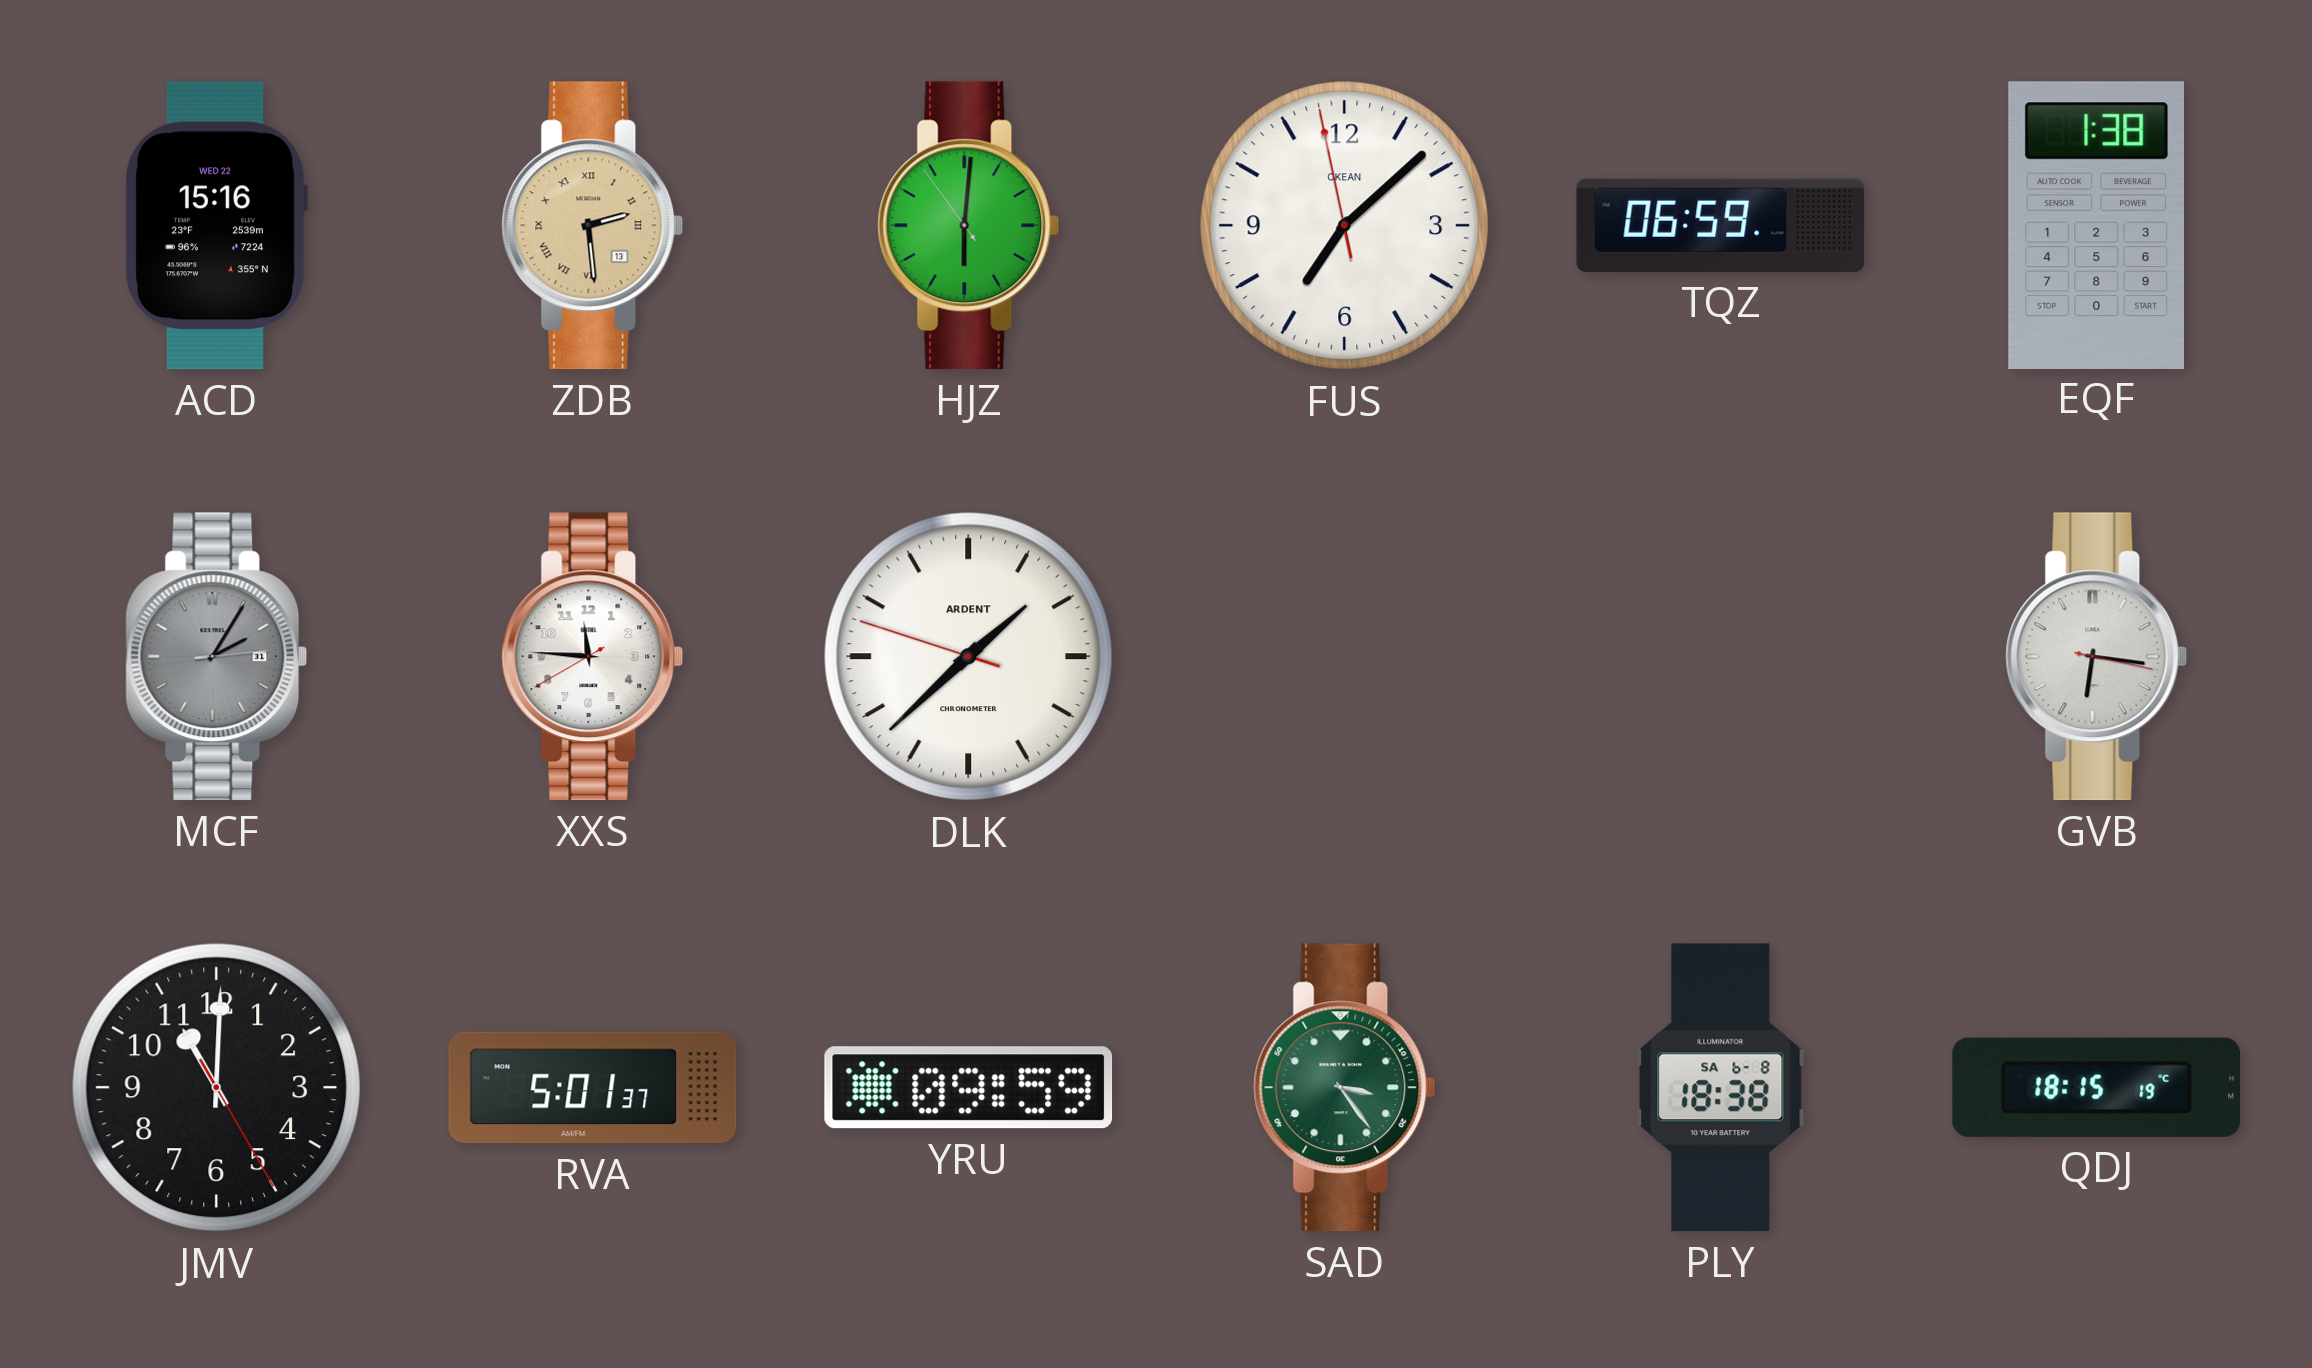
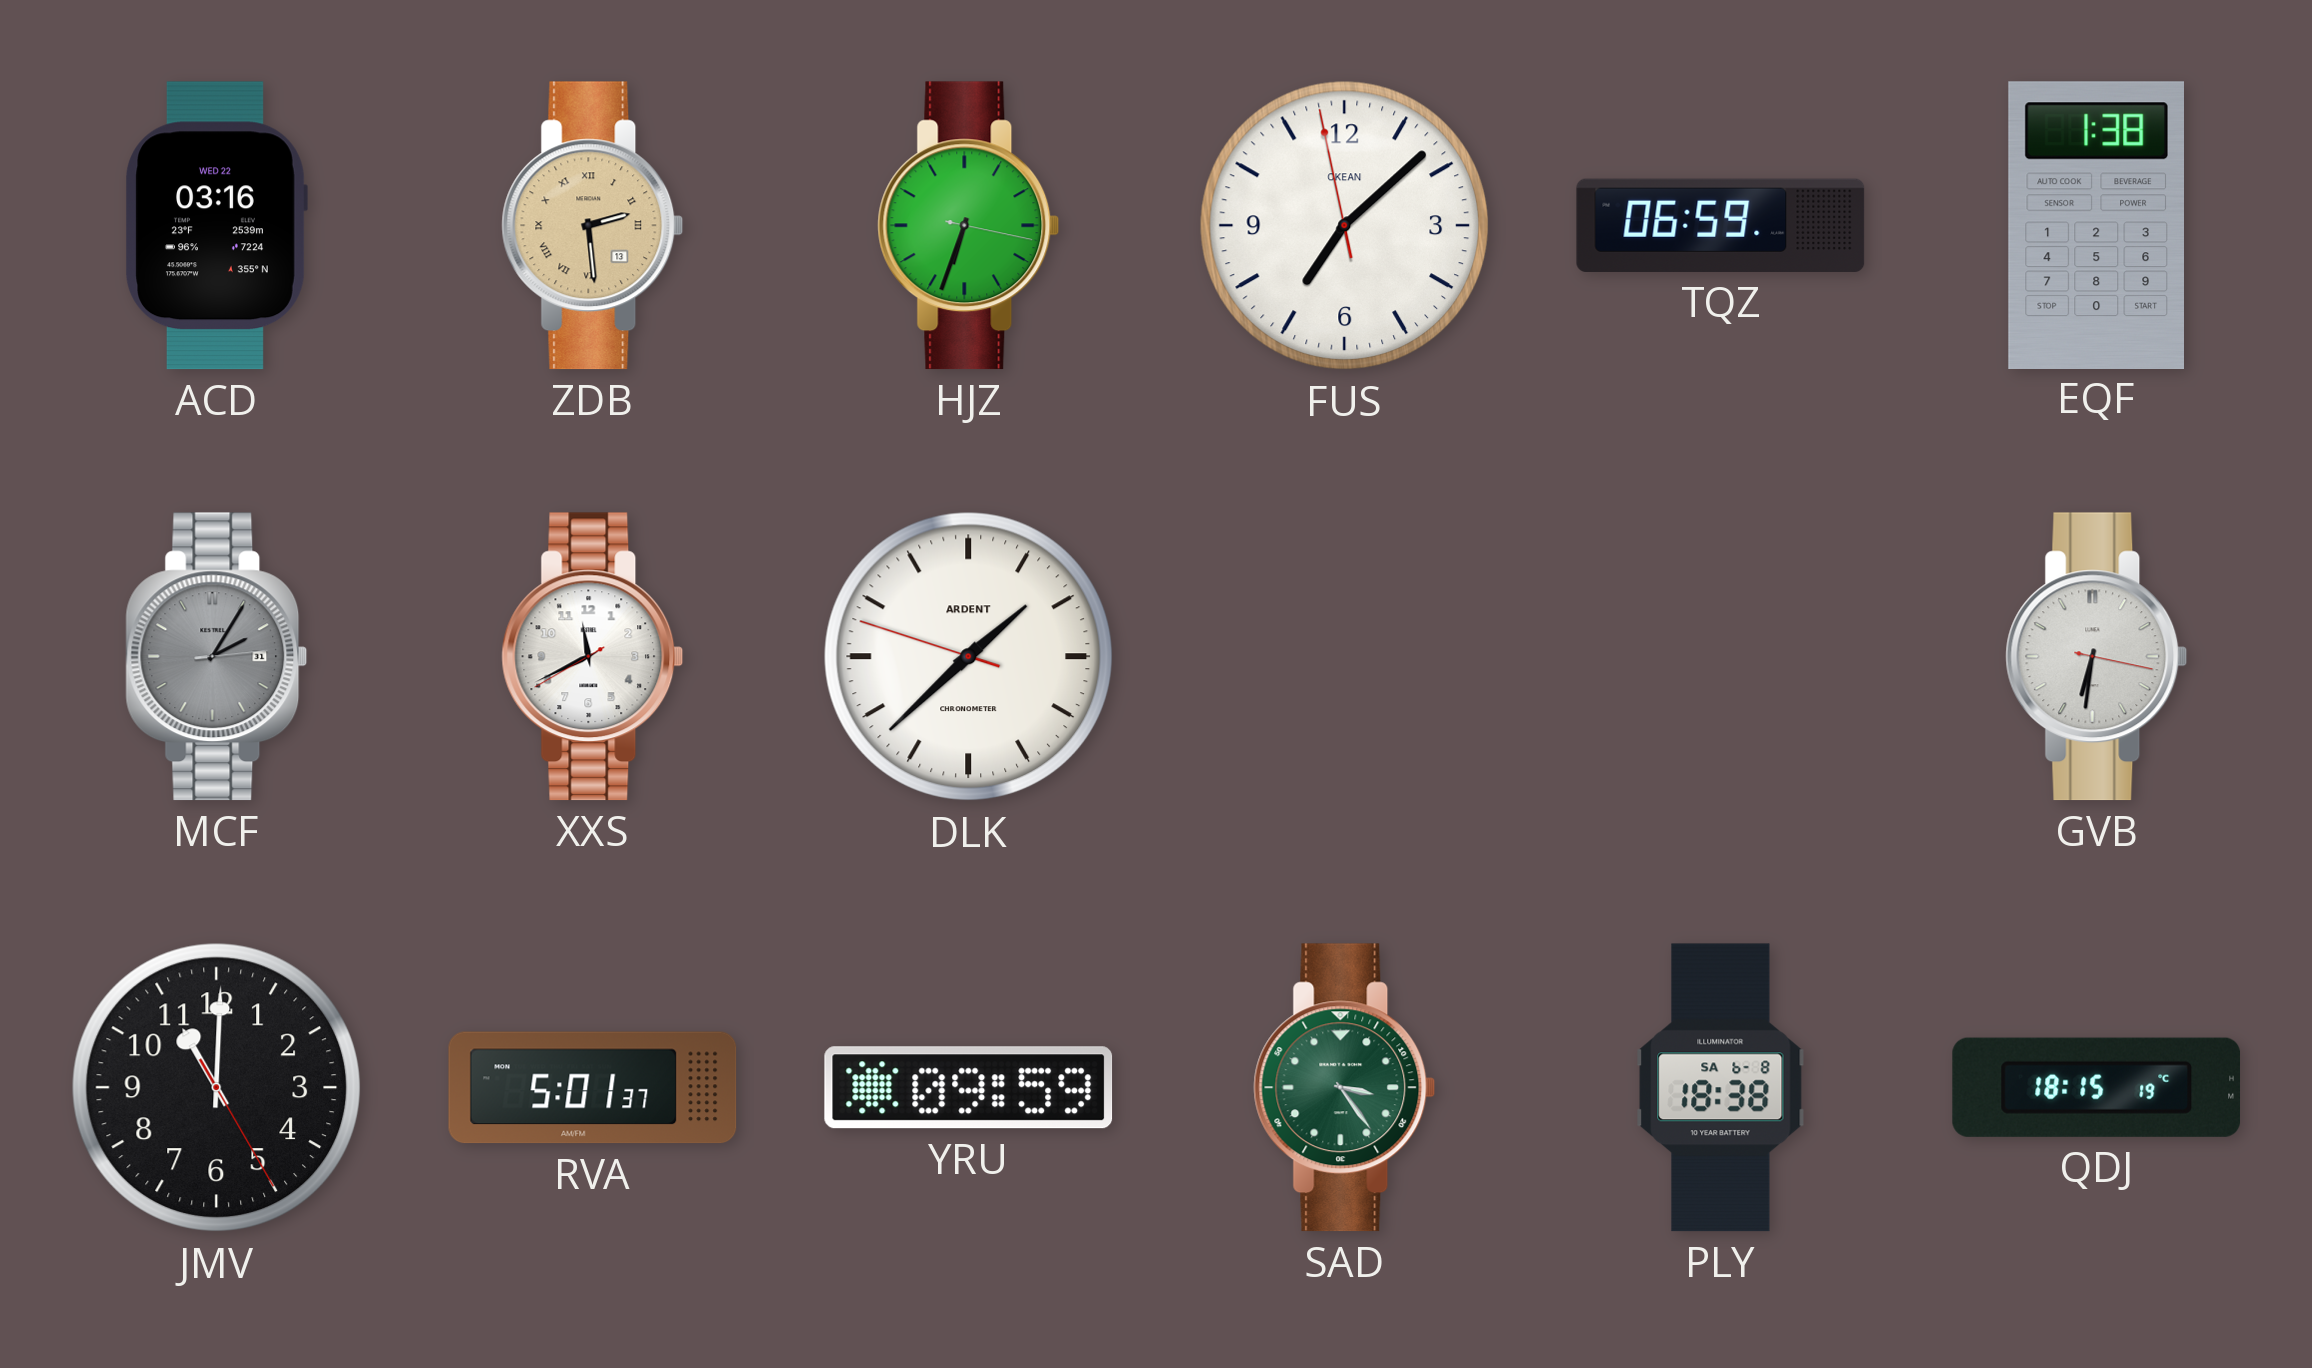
ACD: 15:16 -> 03:16
HJZ: 6:00 -> 6:33
XXS: 11:45 -> 11:40
GVB: 6:16 -> 6:31
